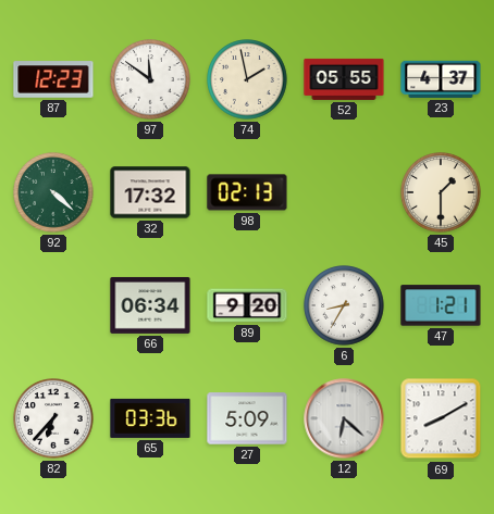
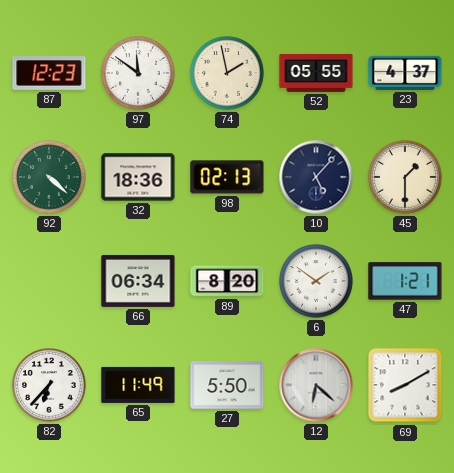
32: 17:32 -> 18:36
10: none -> 5:07
89: 9:20 -> 8:20
6: 8:35 -> 1:51
65: 03:36 -> 11:49
27: 5:09 -> 5:50
